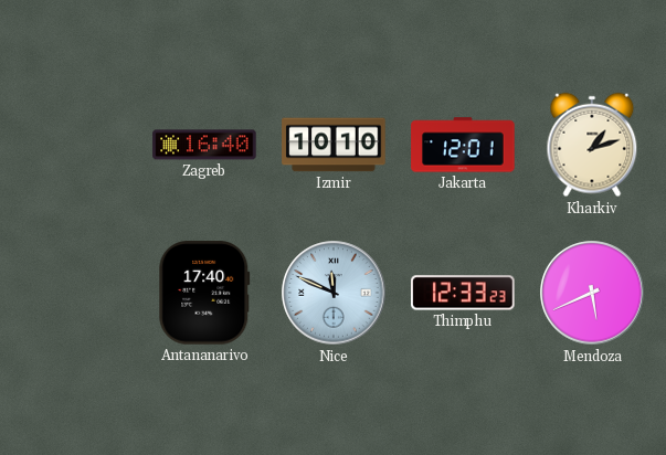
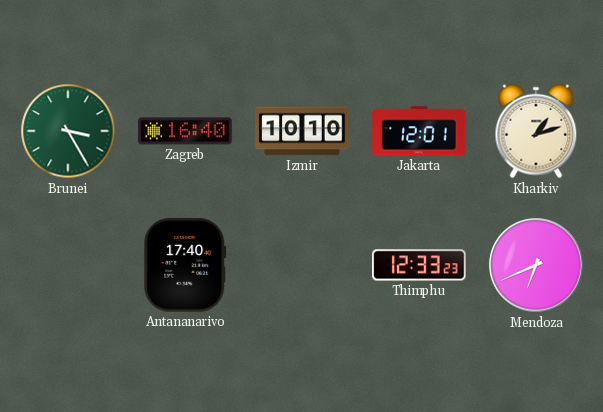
Brunei: none -> 3:25
Nice: 11:49 -> none
Mendoza: 5:41 -> 6:41
